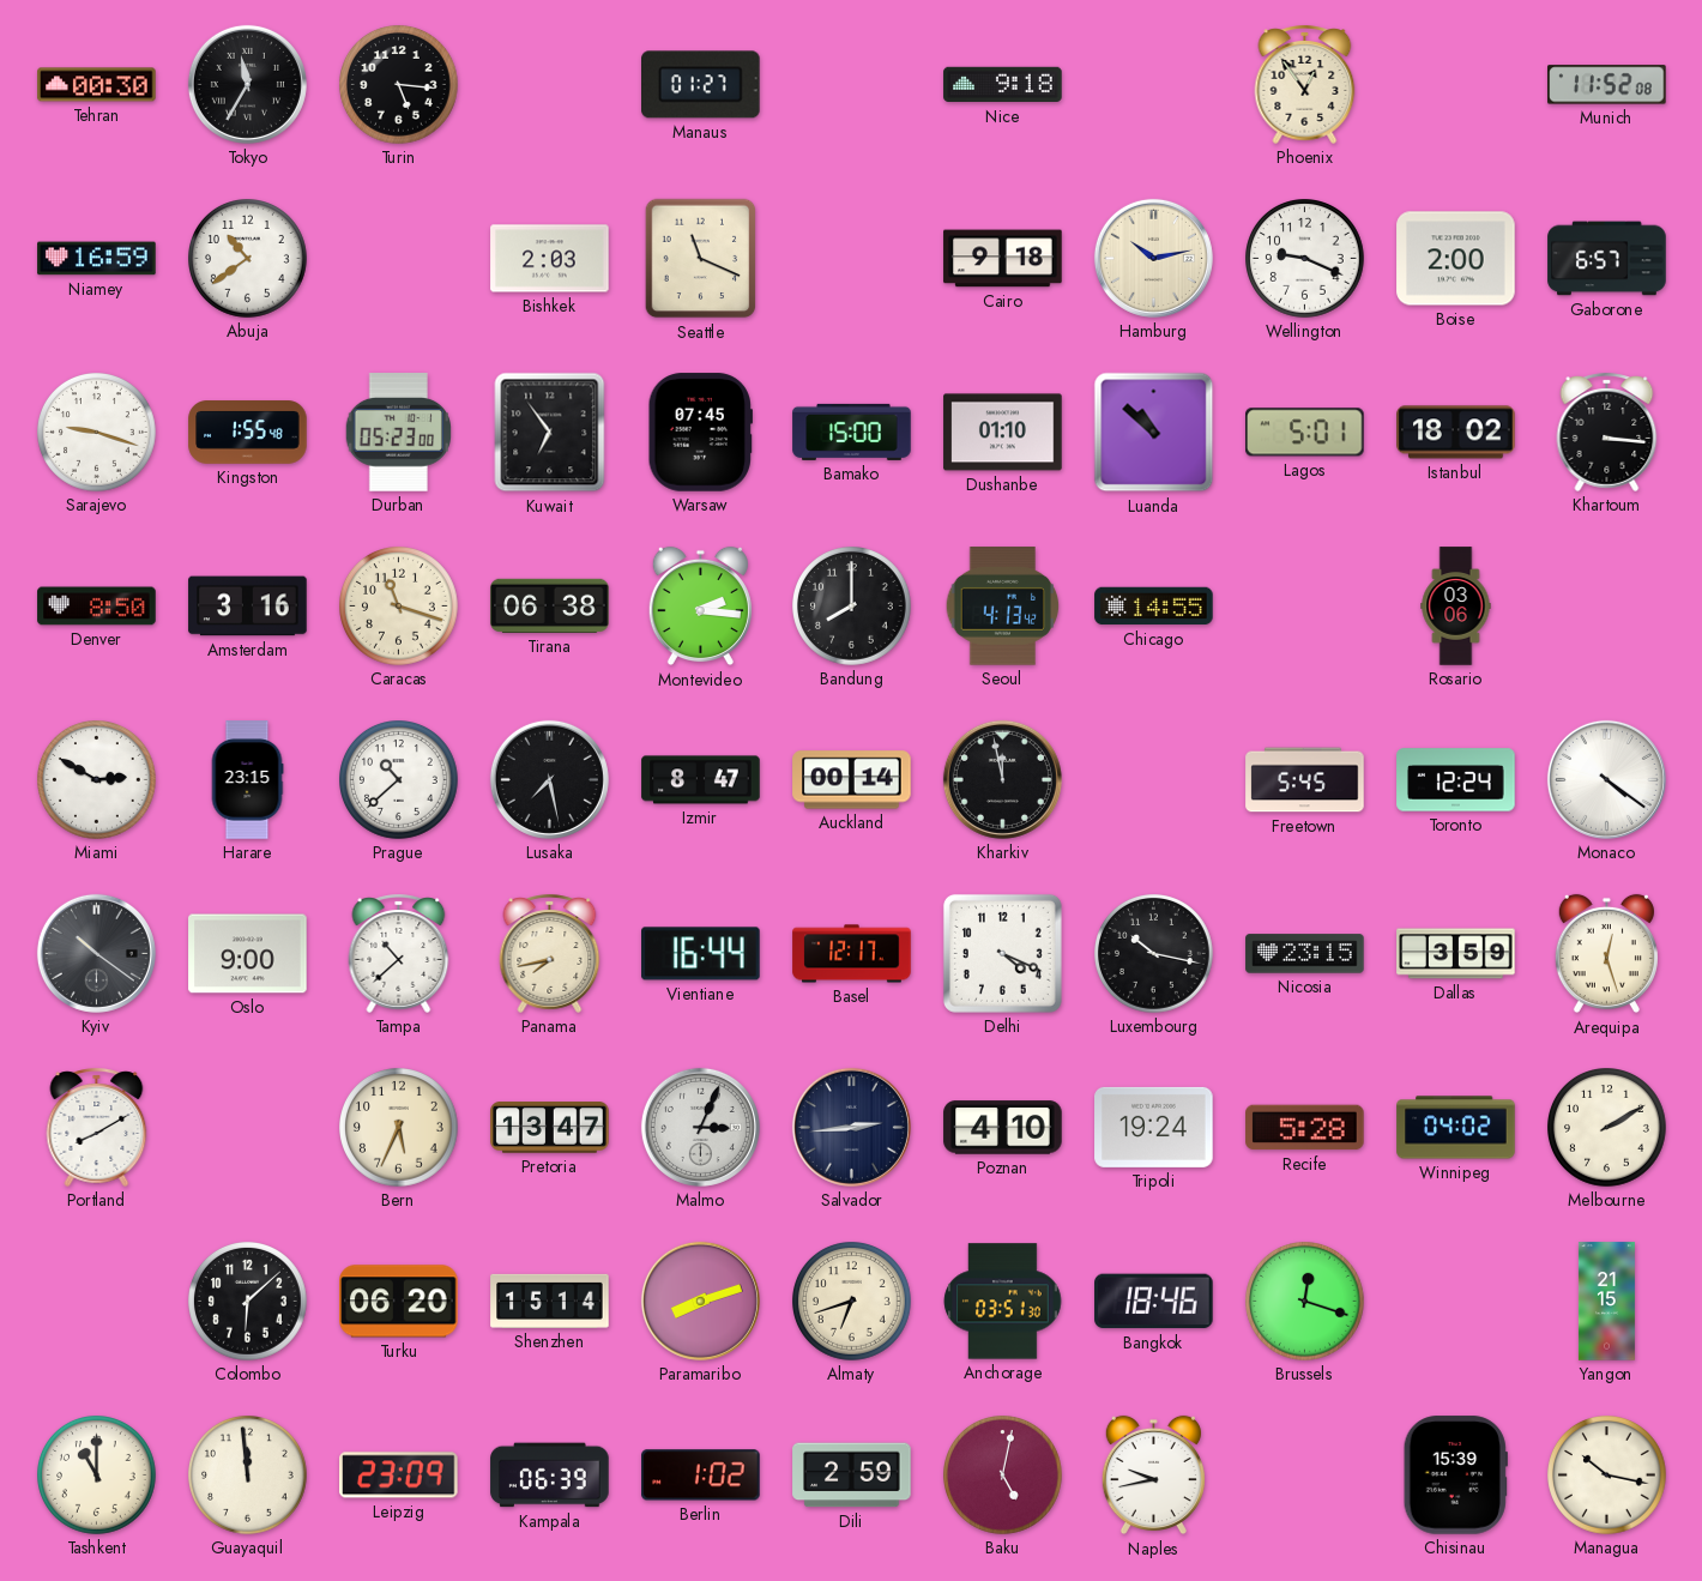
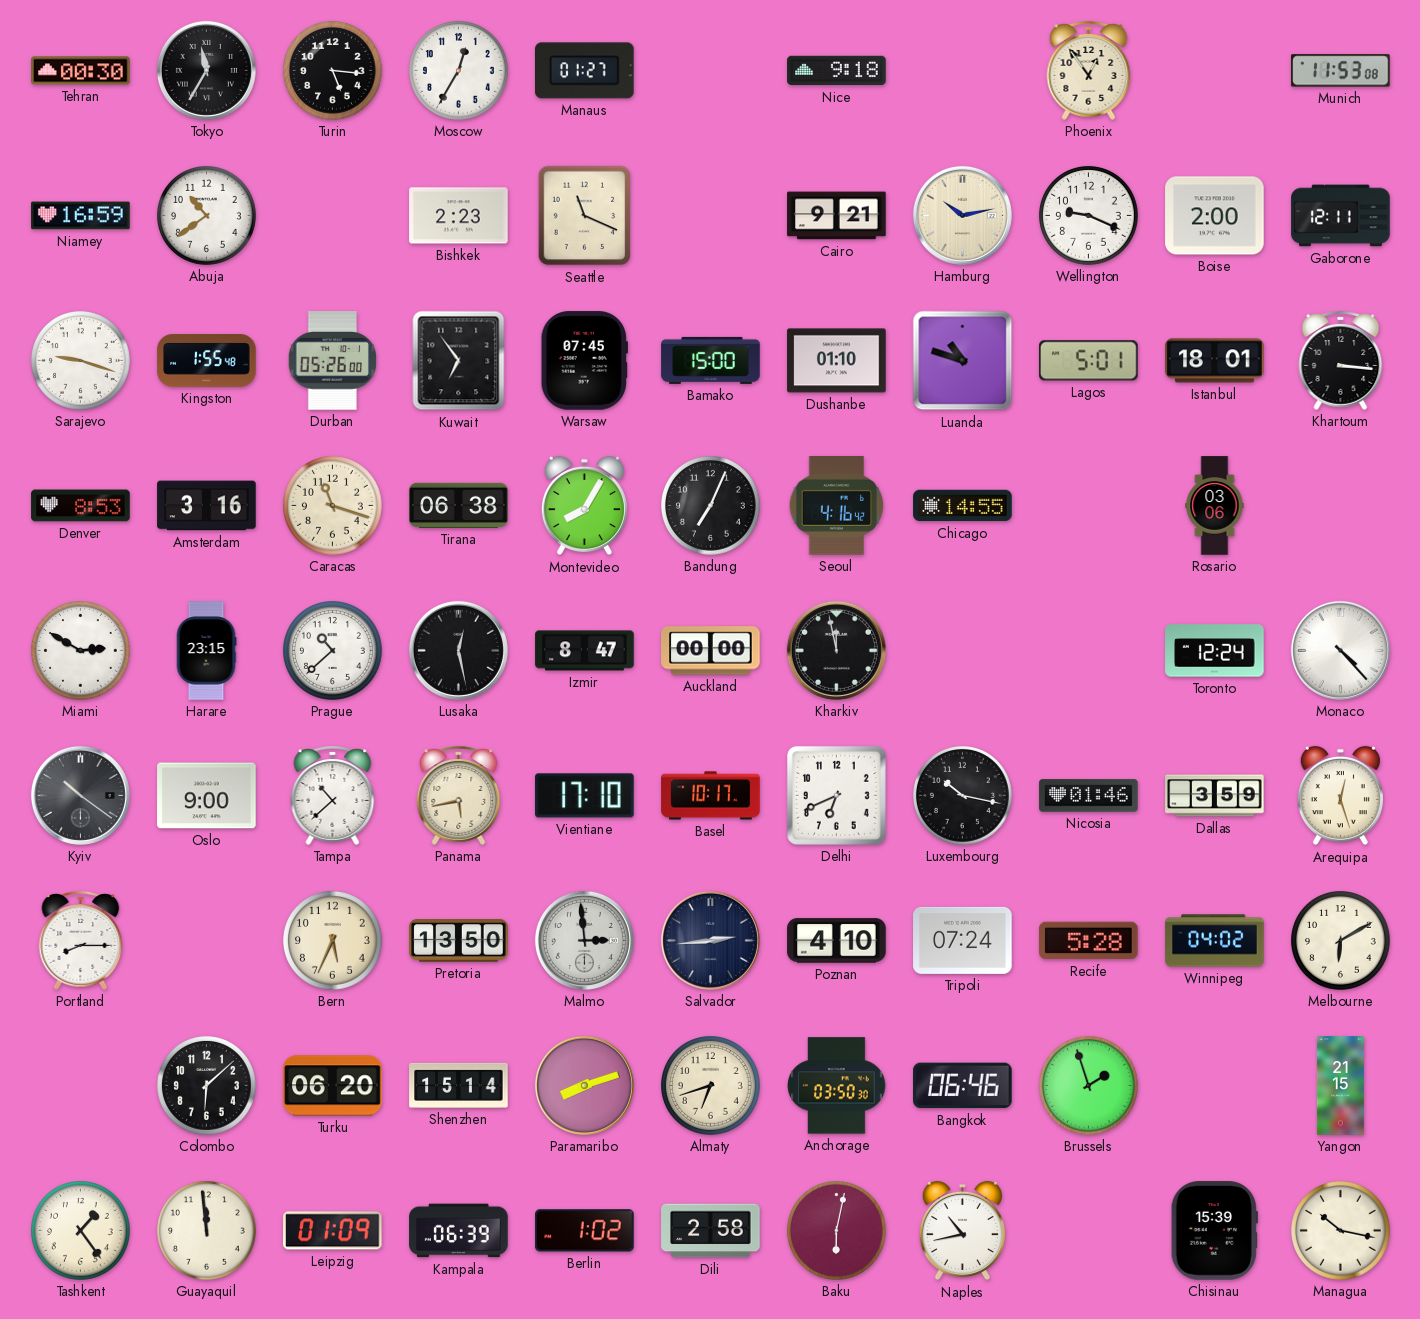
Moscow: none -> 12:35
Munich: 11:52 -> 11:53
Bishkek: 2:03 -> 2:23
Cairo: 9:18 -> 9:21
Gaborone: 6:57 -> 12:11
Durban: 05:23 -> 05:26
Luanda: 10:52 -> 10:48
Istanbul: 18:02 -> 18:01
Denver: 8:50 -> 8:53
Montevideo: 2:16 -> 8:05
Bandung: 8:00 -> 7:04
Seoul: 4:13 -> 4:16
Lusaka: 7:28 -> 12:28
Auckland: 00:14 -> 00:00
Freetown: 5:45 -> none
Monaco: 4:21 -> 4:23
Panama: 7:43 -> 5:43
Vientiane: 16:44 -> 17:10
Basel: 12:17 -> 10:17
Delhi: 4:19 -> 6:41
Nicosia: 23:15 -> 01:46
Portland: 8:10 -> 8:15
Pretoria: 13:47 -> 13:50
Malmo: 3:04 -> 2:59
Tripoli: 19:24 -> 07:24
Melbourne: 2:10 -> 6:10
Anchorage: 03:51 -> 03:50
Bangkok: 18:46 -> 06:46
Brussels: 12:18 -> 1:57
Tashkent: 11:00 -> 1:24
Leipzig: 23:09 -> 01:09
Dili: 2:59 -> 2:58
Baku: 5:02 -> 6:02
Naples: 9:43 -> 10:43
